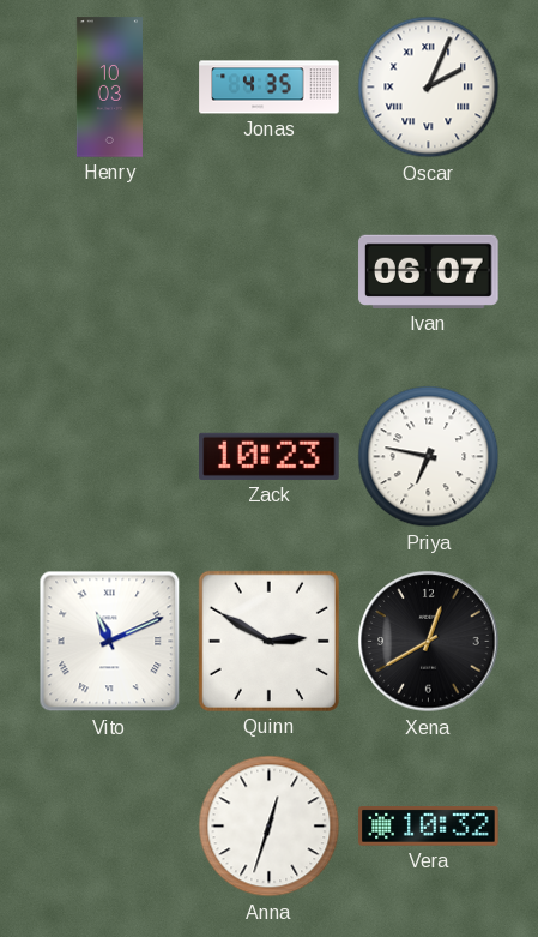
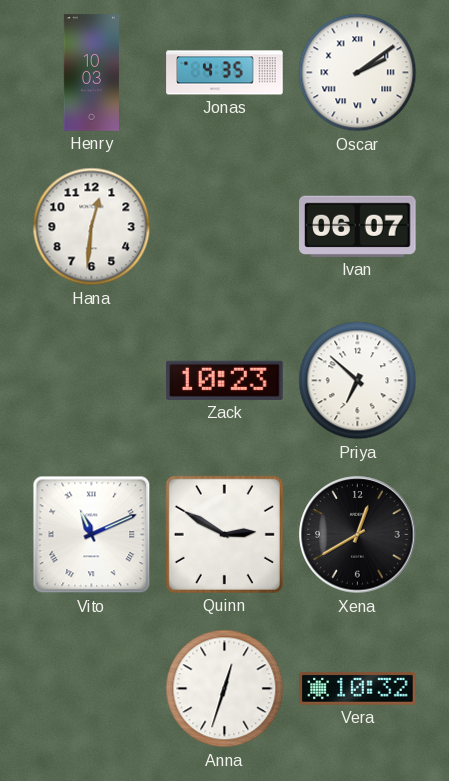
Oscar: 2:04 -> 2:09
Hana: none -> 12:31
Priya: 6:47 -> 6:52
